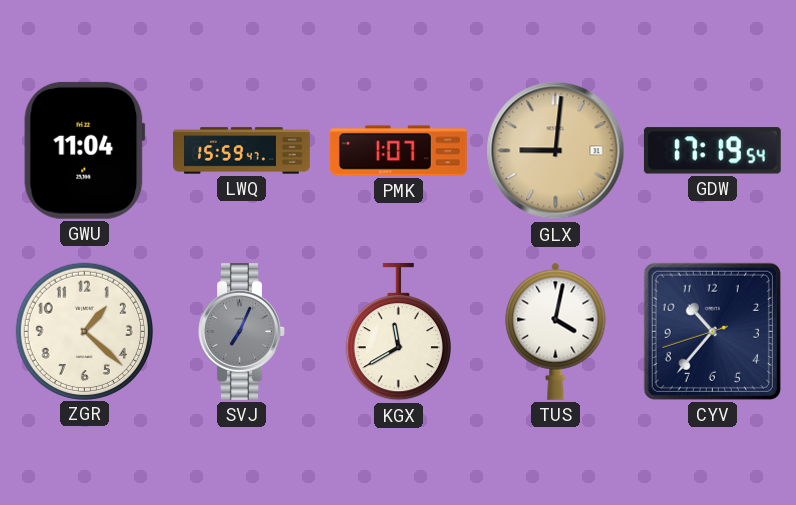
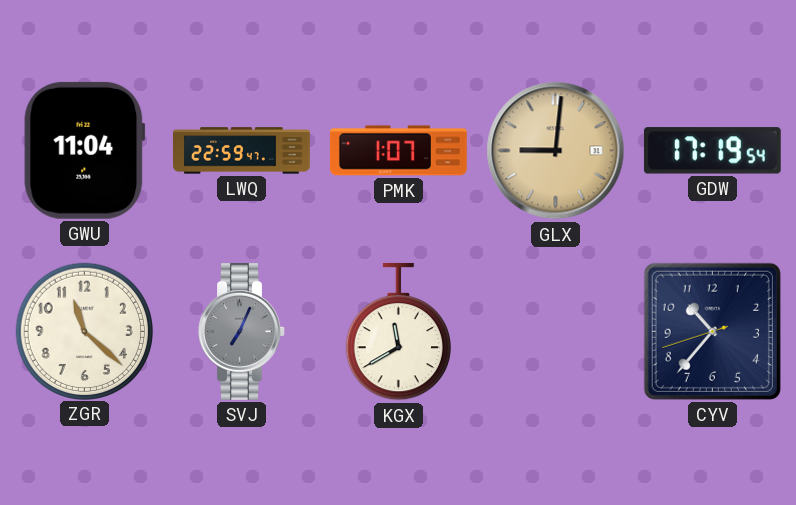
LWQ: 15:59 -> 22:59
ZGR: 1:22 -> 11:22
TUS: 4:02 -> none
